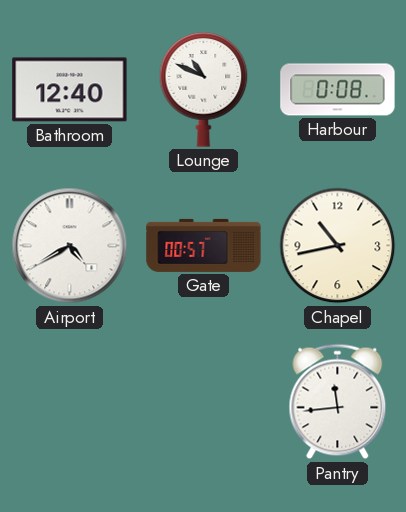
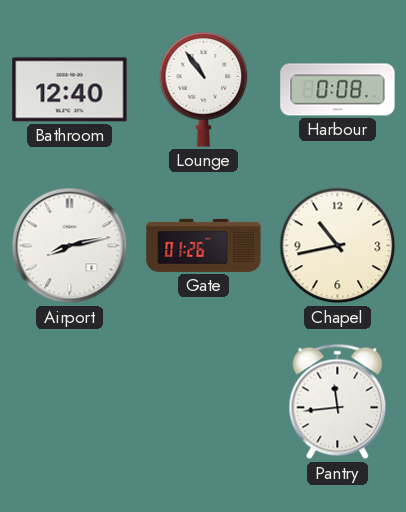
Lounge: 10:49 -> 10:54
Airport: 4:40 -> 8:13
Gate: 00:57 -> 01:26
